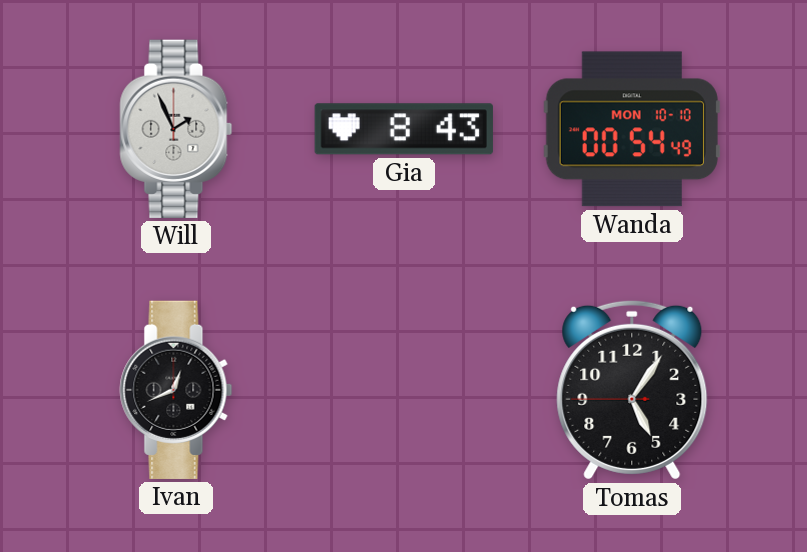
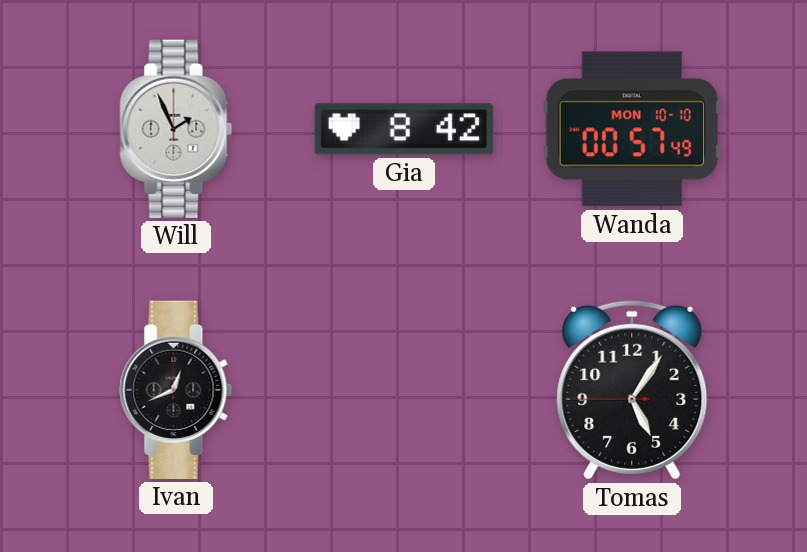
Gia: 8:43 -> 8:42
Wanda: 00:54 -> 00:57
